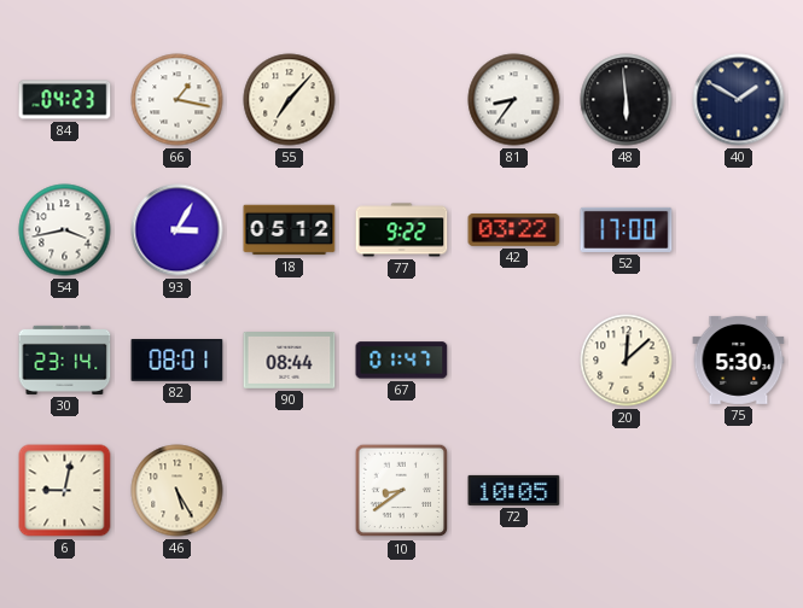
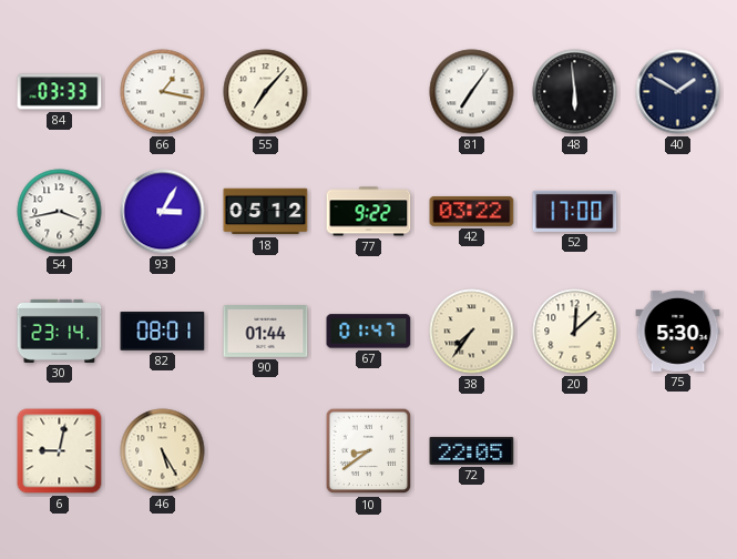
84: 04:23 -> 03:33
81: 8:36 -> 7:06
90: 08:44 -> 01:44
38: none -> 7:36
72: 10:05 -> 22:05
